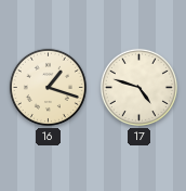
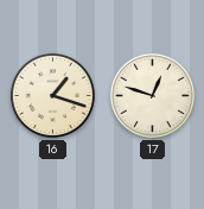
17: 4:48 -> 12:48
